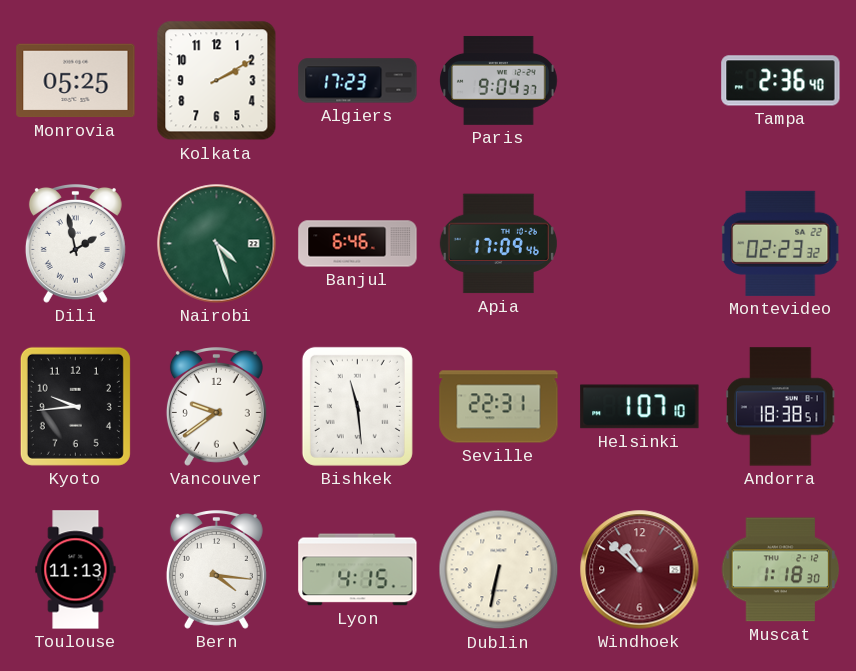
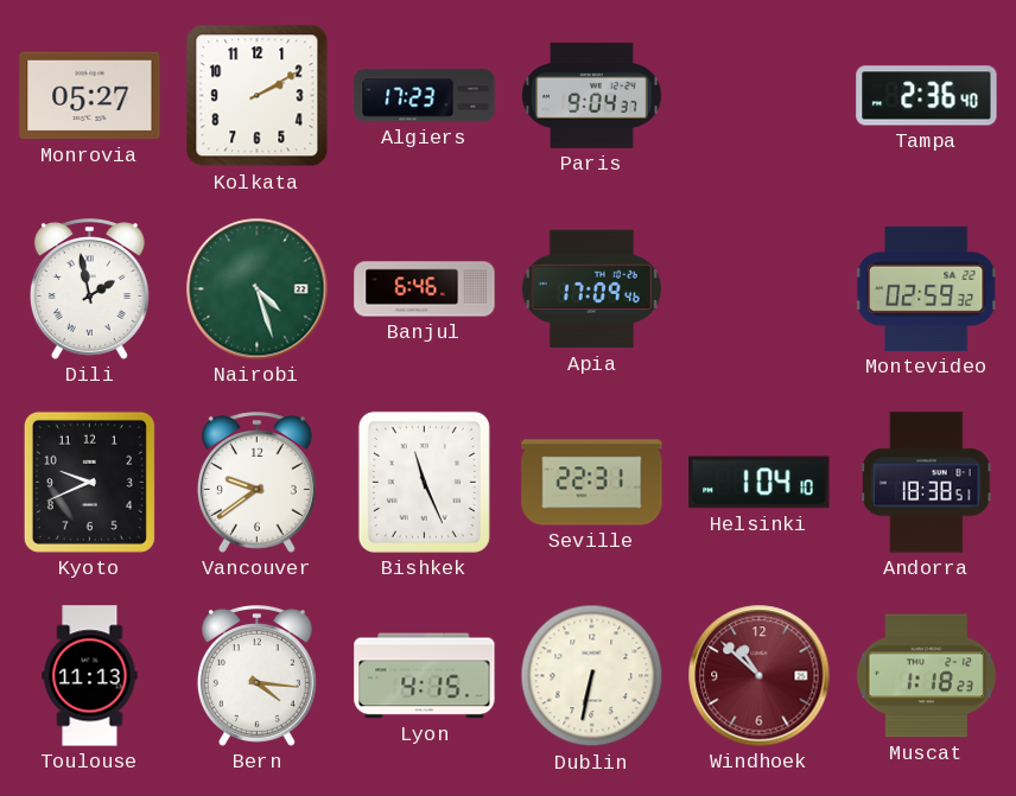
Monrovia: 05:25 -> 05:27
Montevideo: 02:23 -> 02:59
Kyoto: 9:44 -> 9:41
Bishkek: 11:29 -> 11:26
Helsinki: 1:07 -> 1:04
Muscat: 1:18:30 -> 1:18:23
